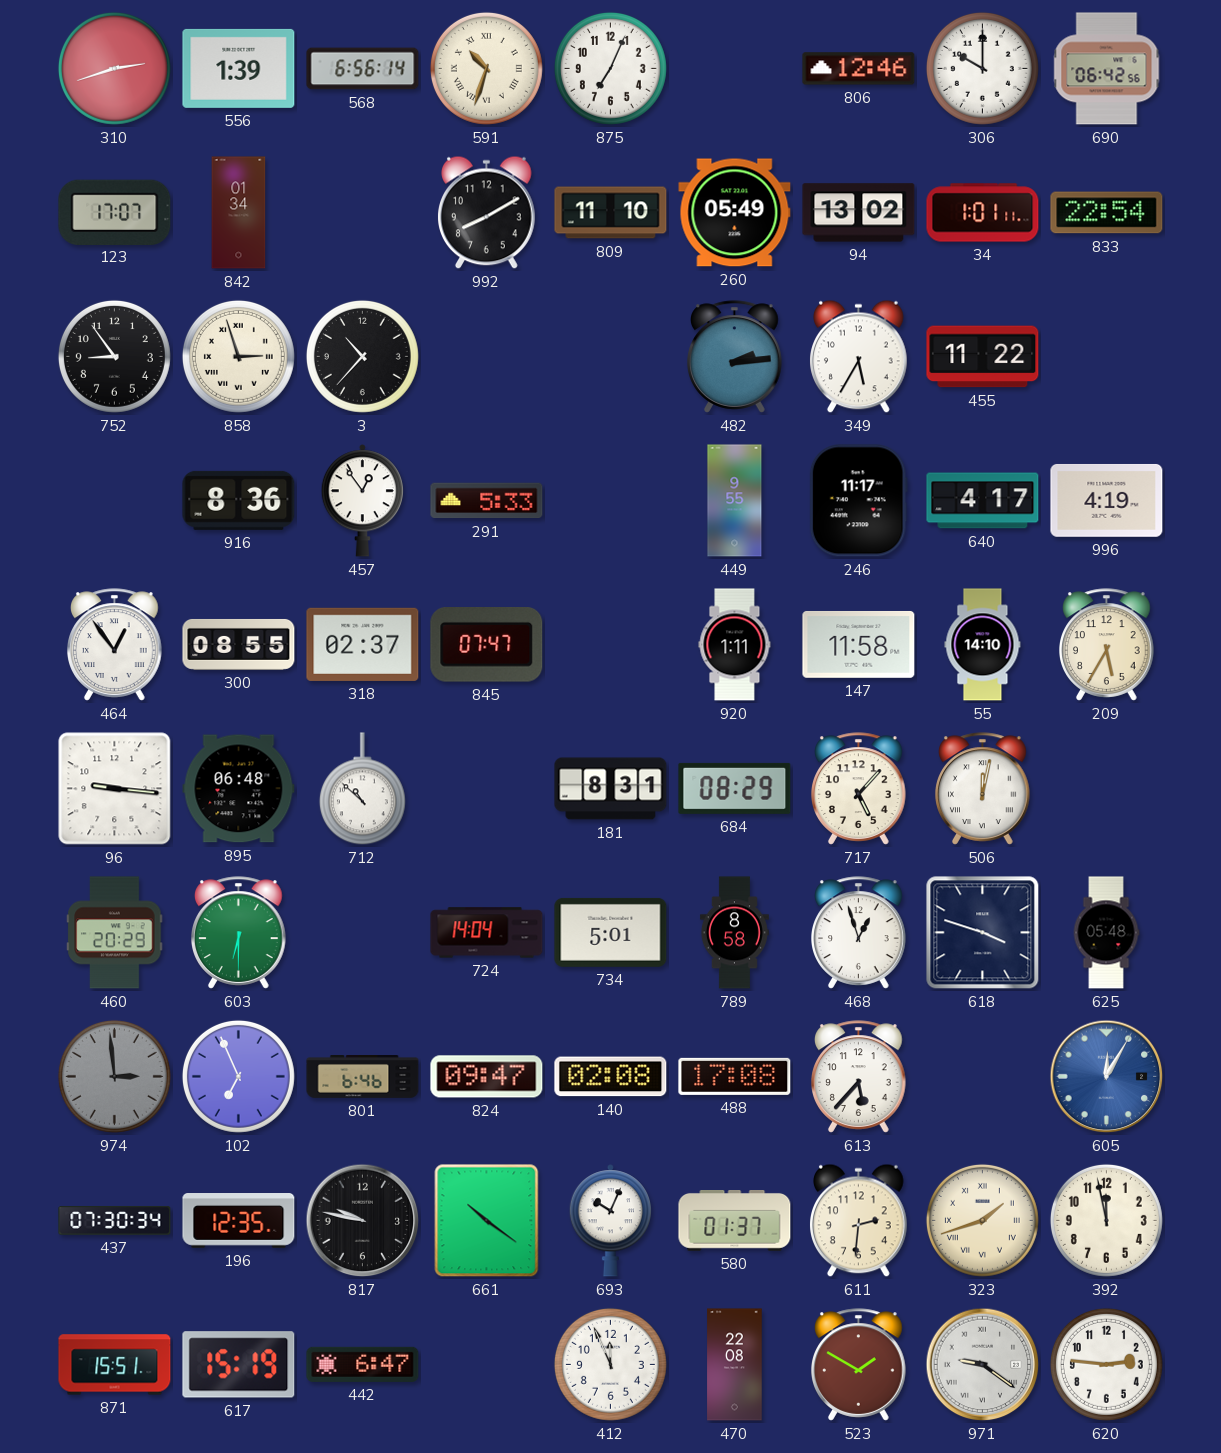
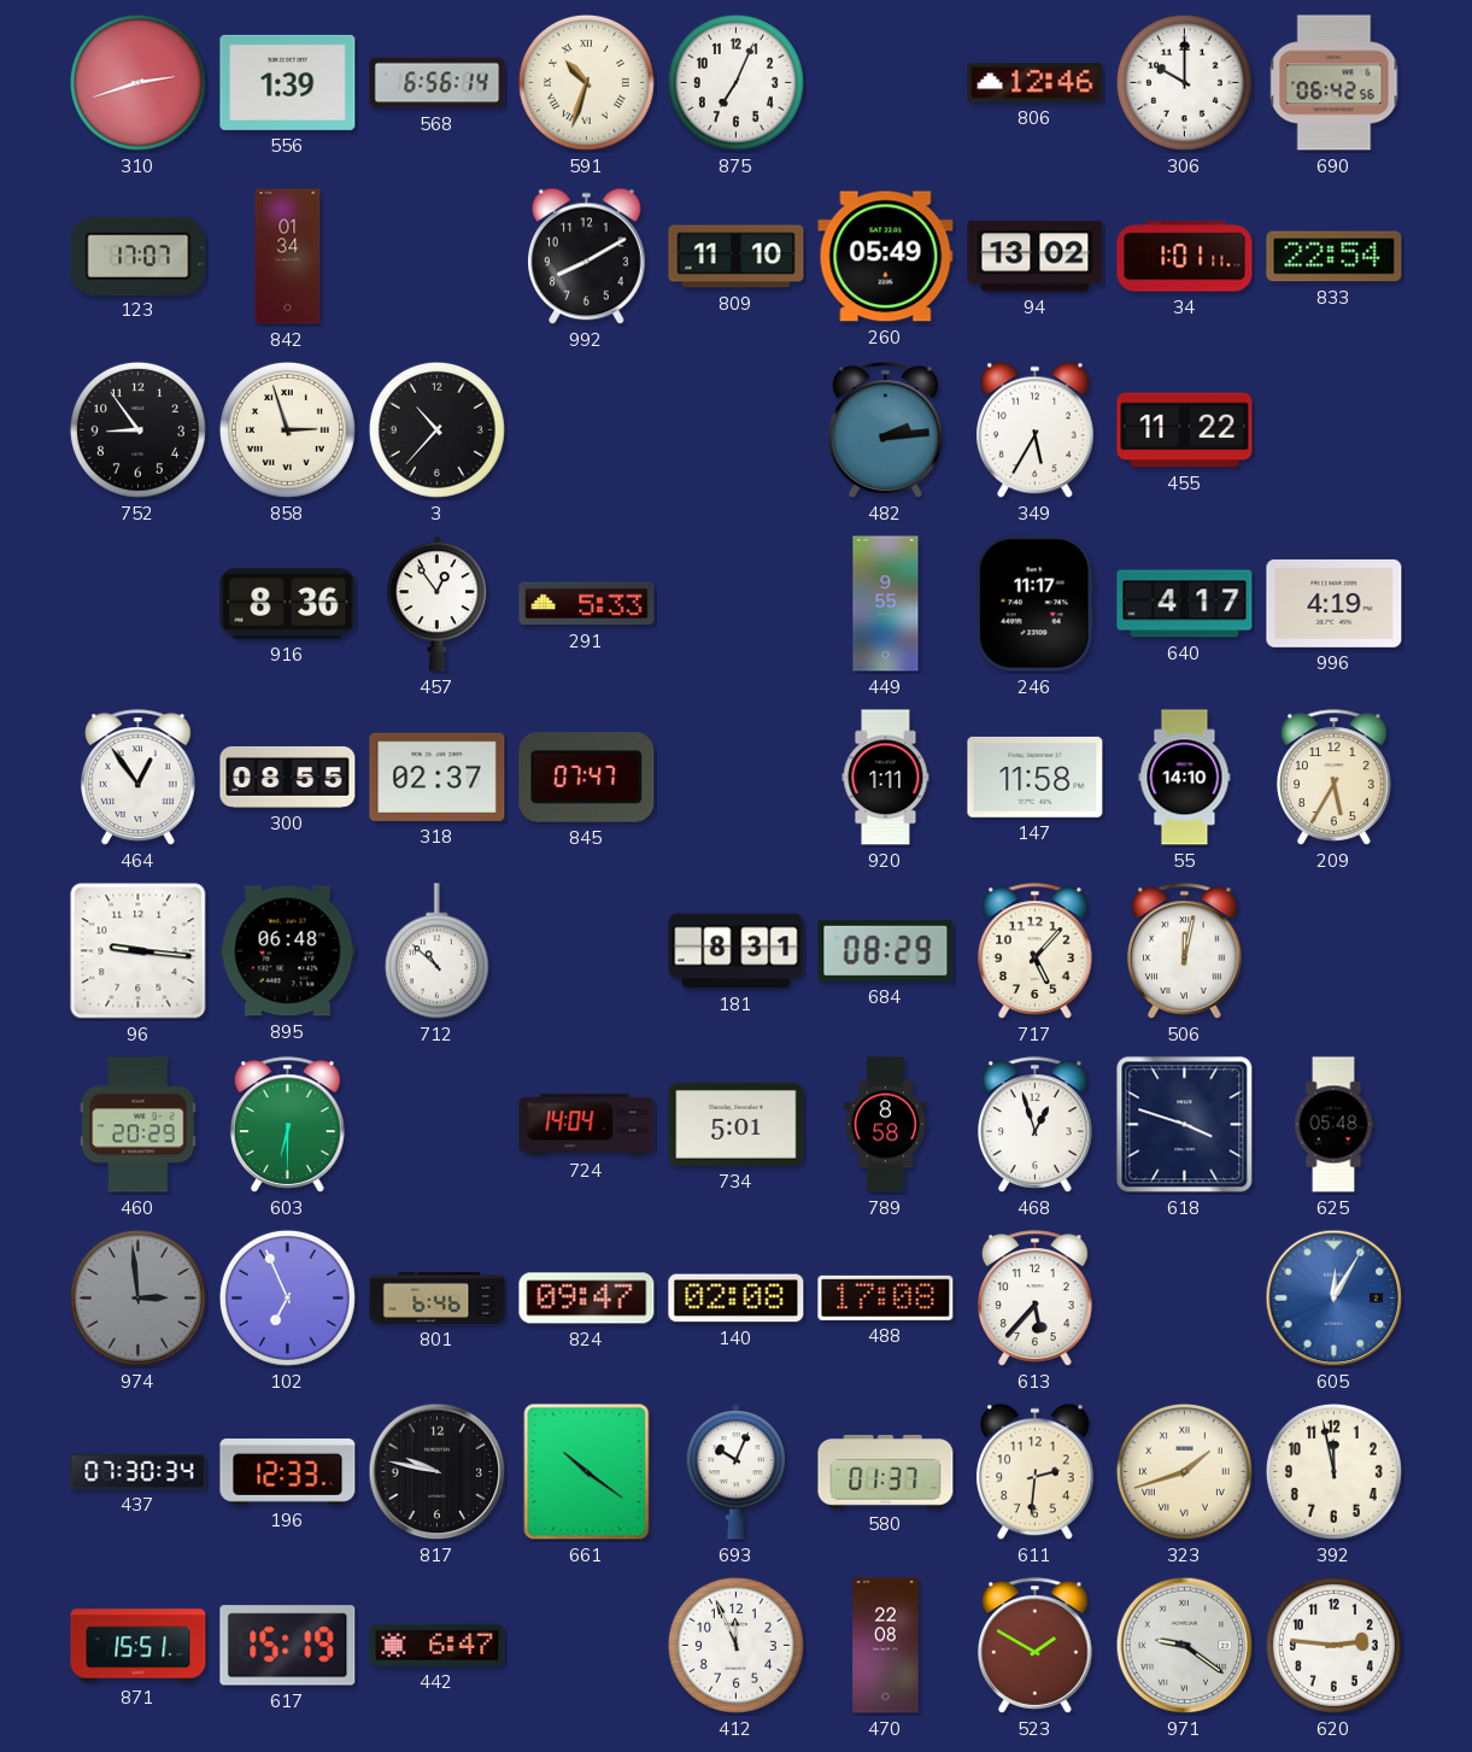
196: 12:35 -> 12:33
